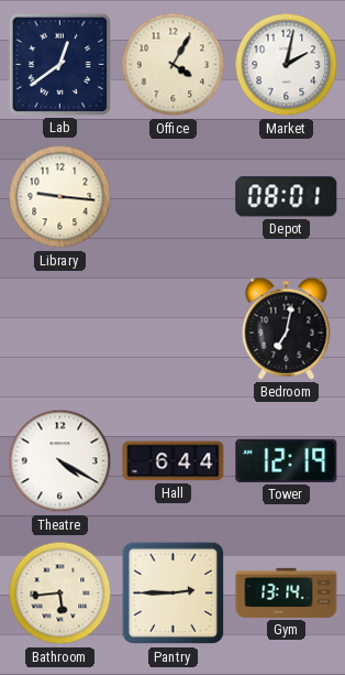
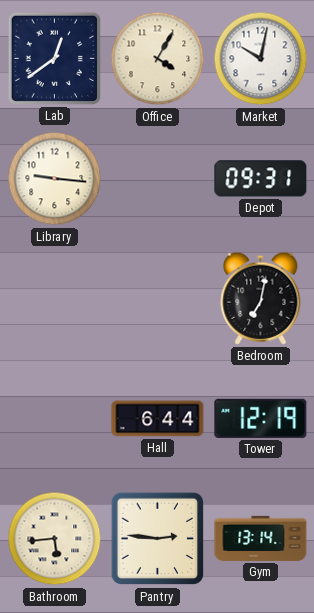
Market: 2:02 -> 10:02
Depot: 08:01 -> 09:31
Theatre: 4:20 -> none
Pantry: 2:45 -> 2:46
